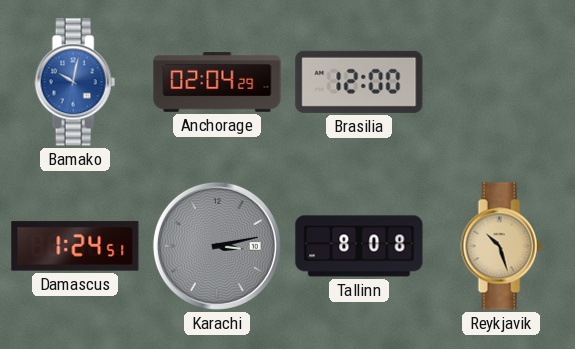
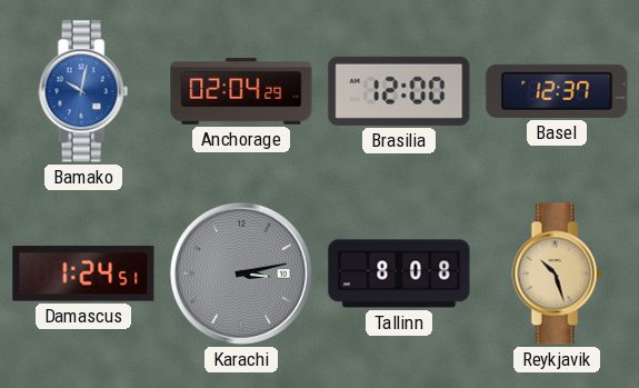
Basel: none -> 12:37
